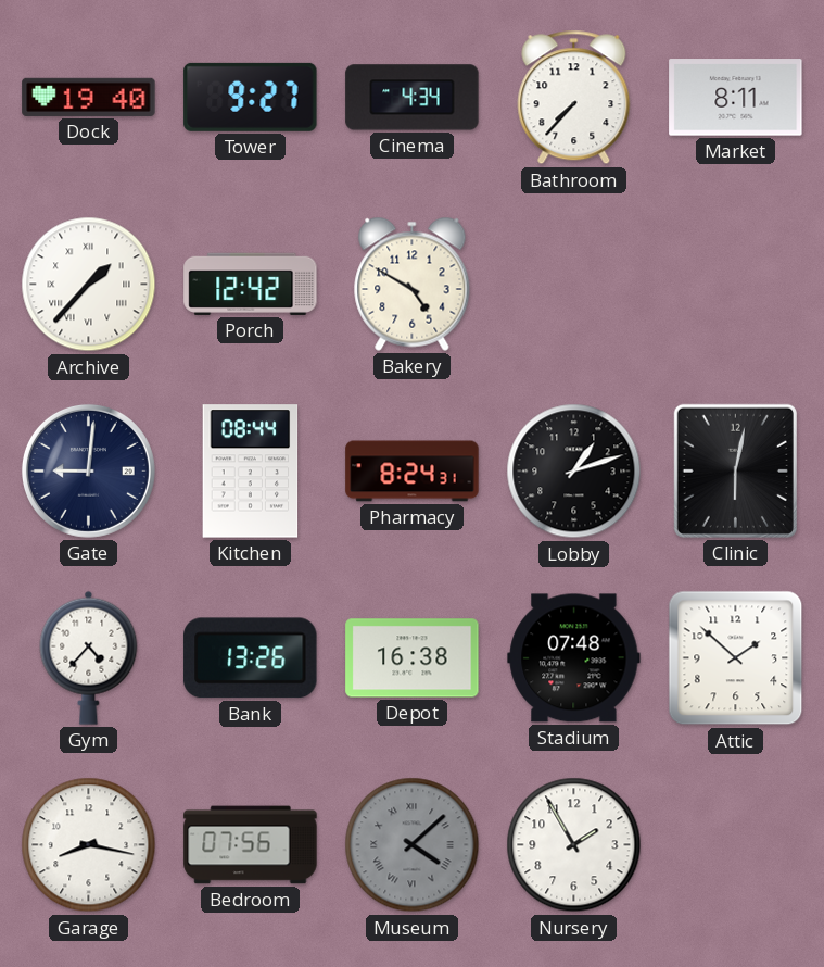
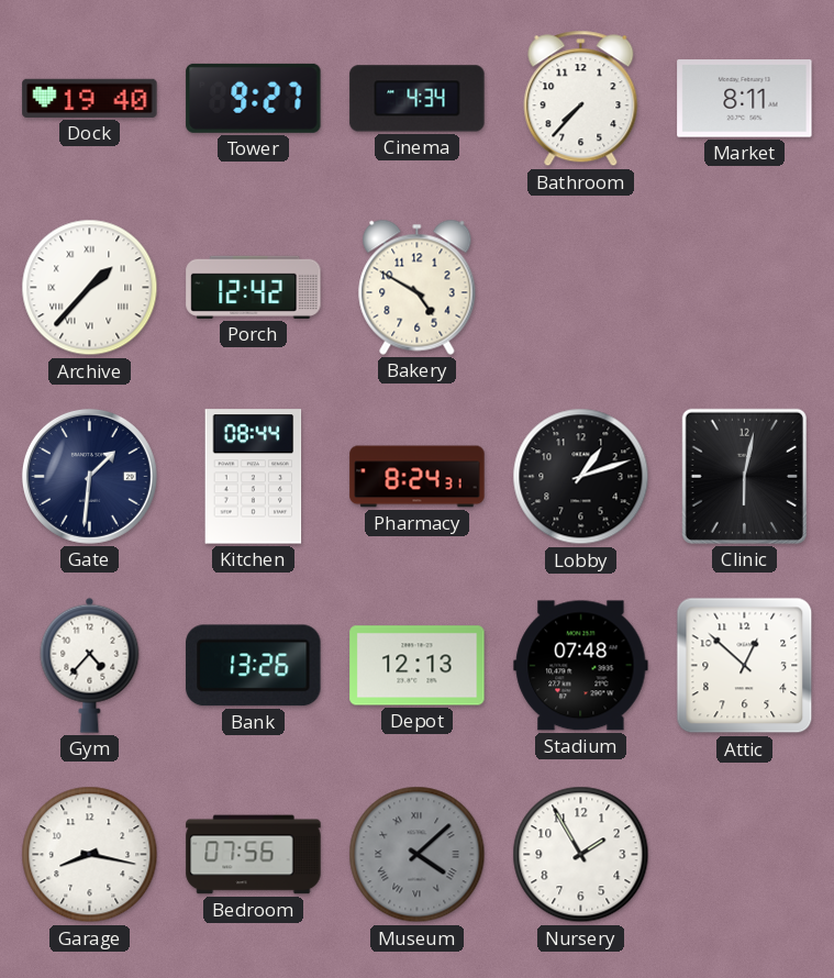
Gate: 9:01 -> 1:31
Depot: 16:38 -> 12:13
Attic: 1:52 -> 12:52
